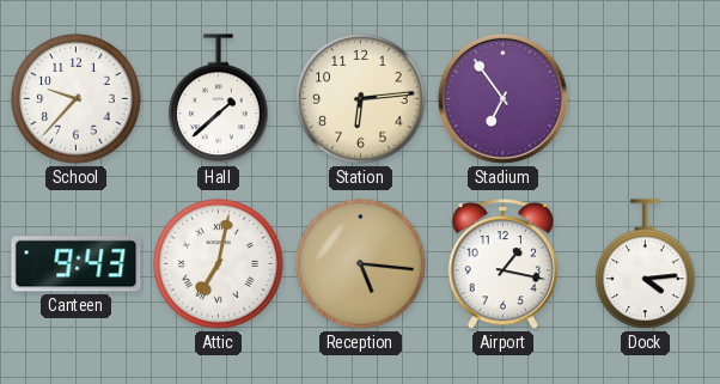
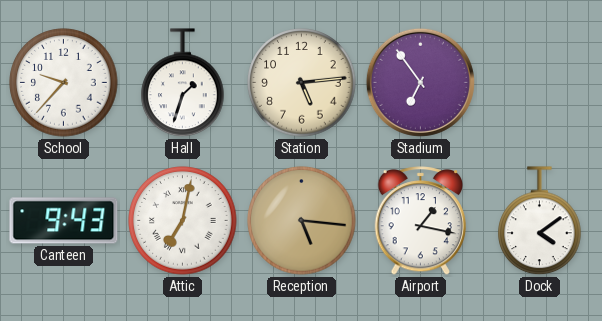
Hall: 1:38 -> 1:33
Station: 6:14 -> 5:14
Dock: 4:14 -> 4:09
